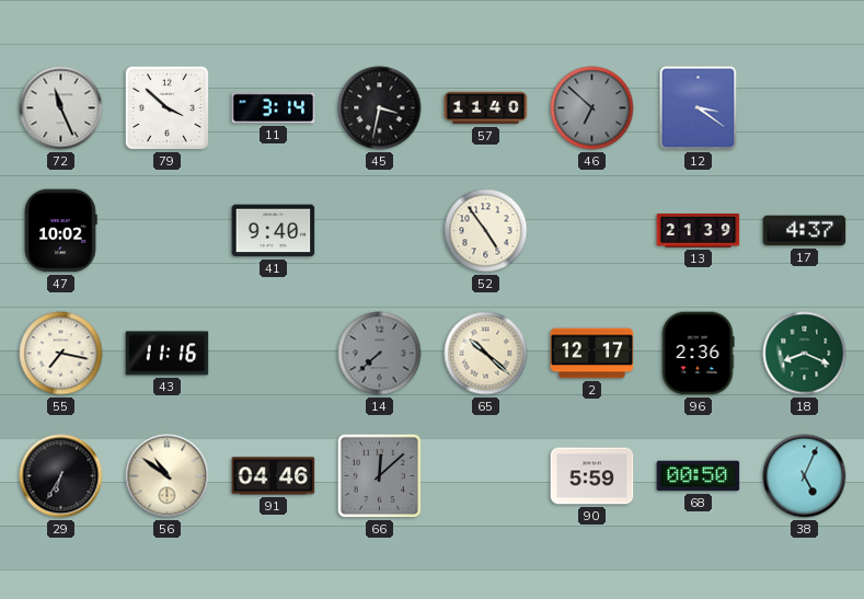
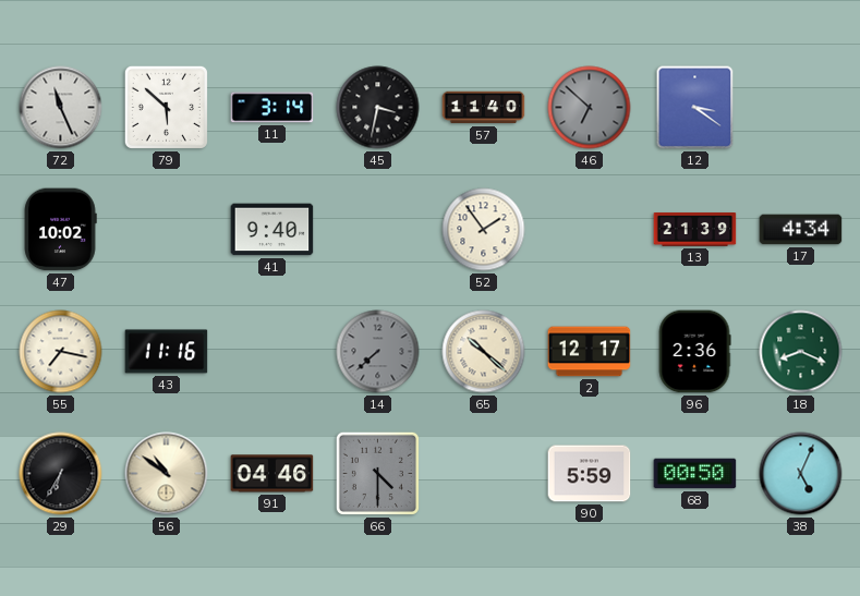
79: 3:52 -> 5:52
52: 4:54 -> 1:54
17: 4:37 -> 4:34
66: 12:08 -> 4:30
